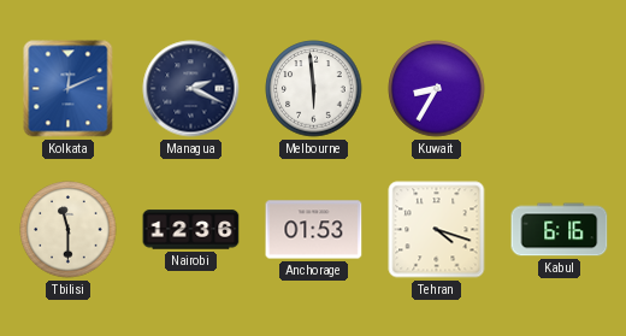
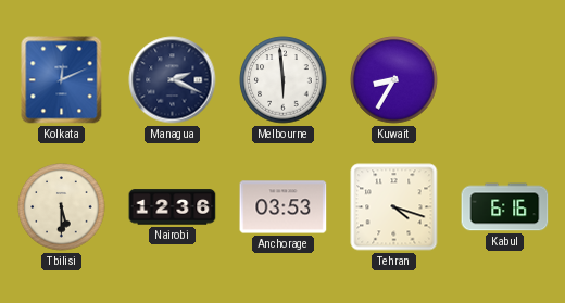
Tbilisi: 11:30 -> 5:30
Anchorage: 01:53 -> 03:53
